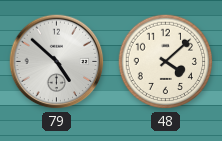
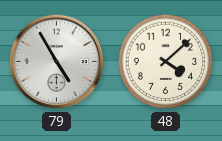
79: 4:52 -> 4:55
